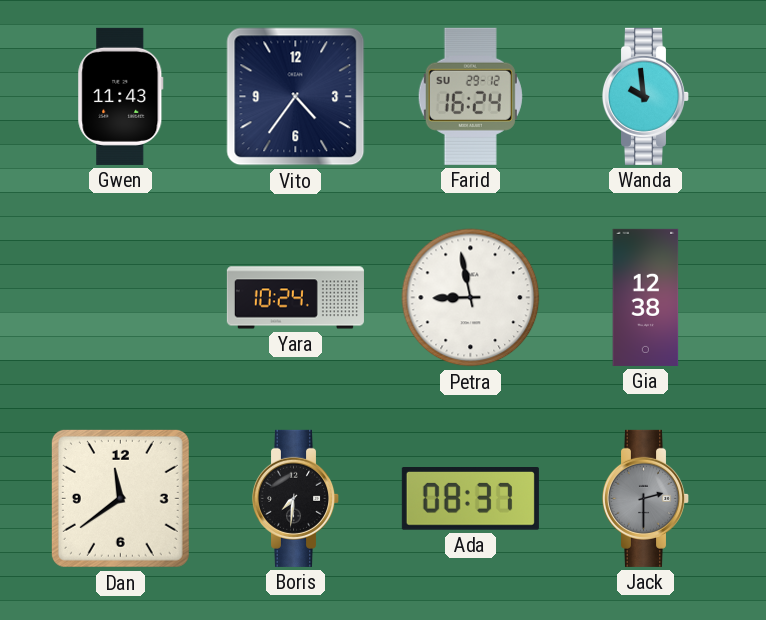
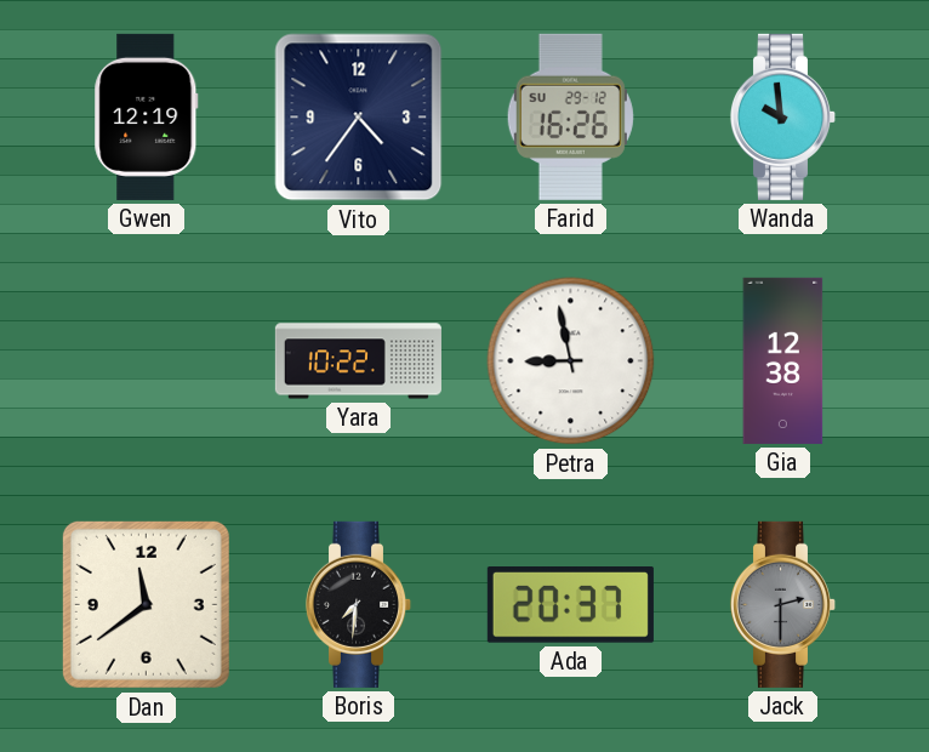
Gwen: 11:43 -> 12:19
Farid: 16:24 -> 16:26
Yara: 10:24 -> 10:22
Ada: 08:37 -> 20:37
